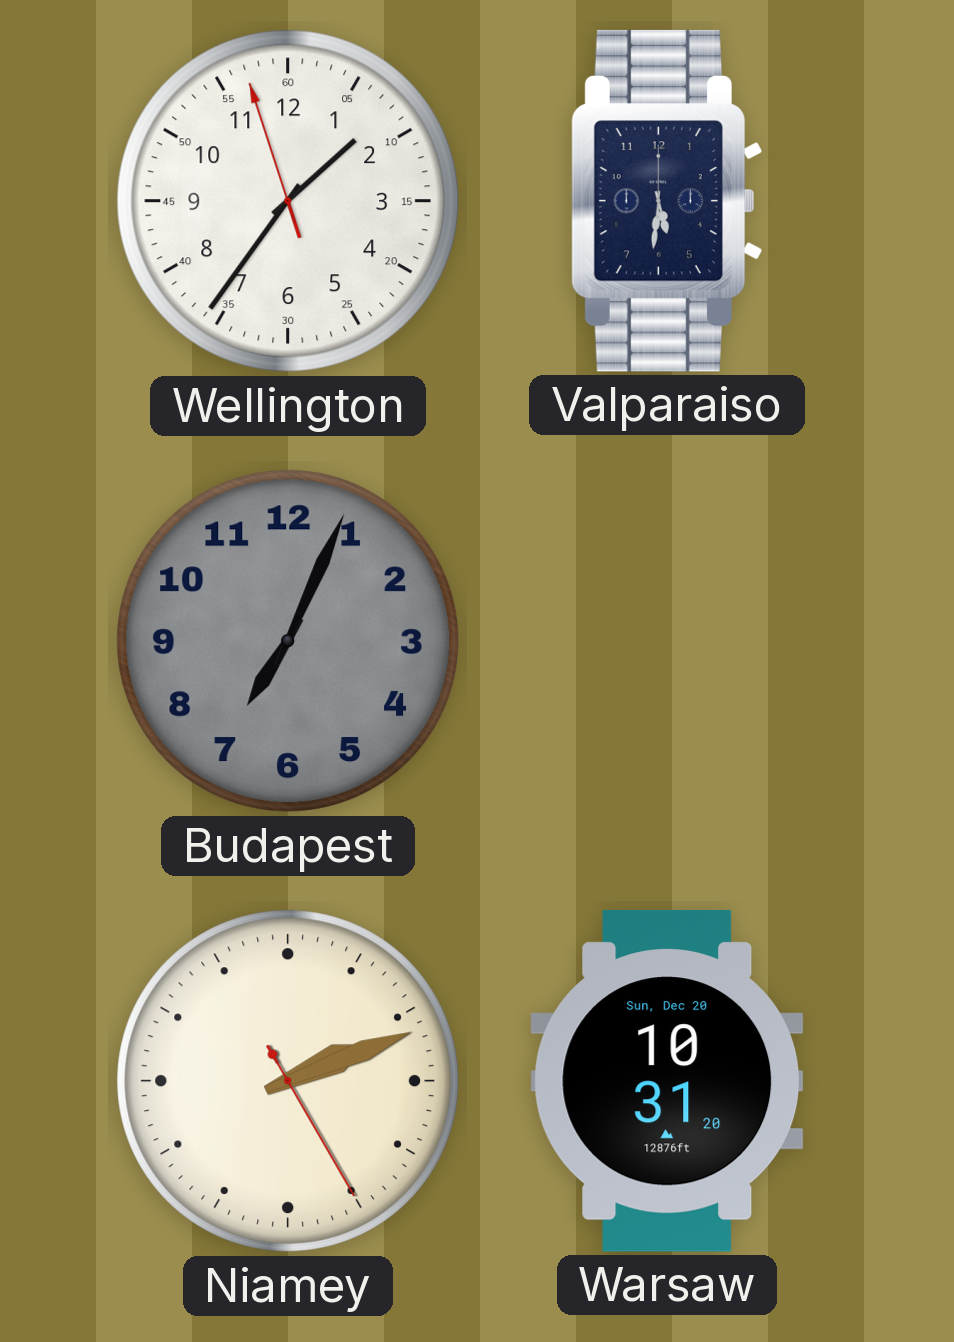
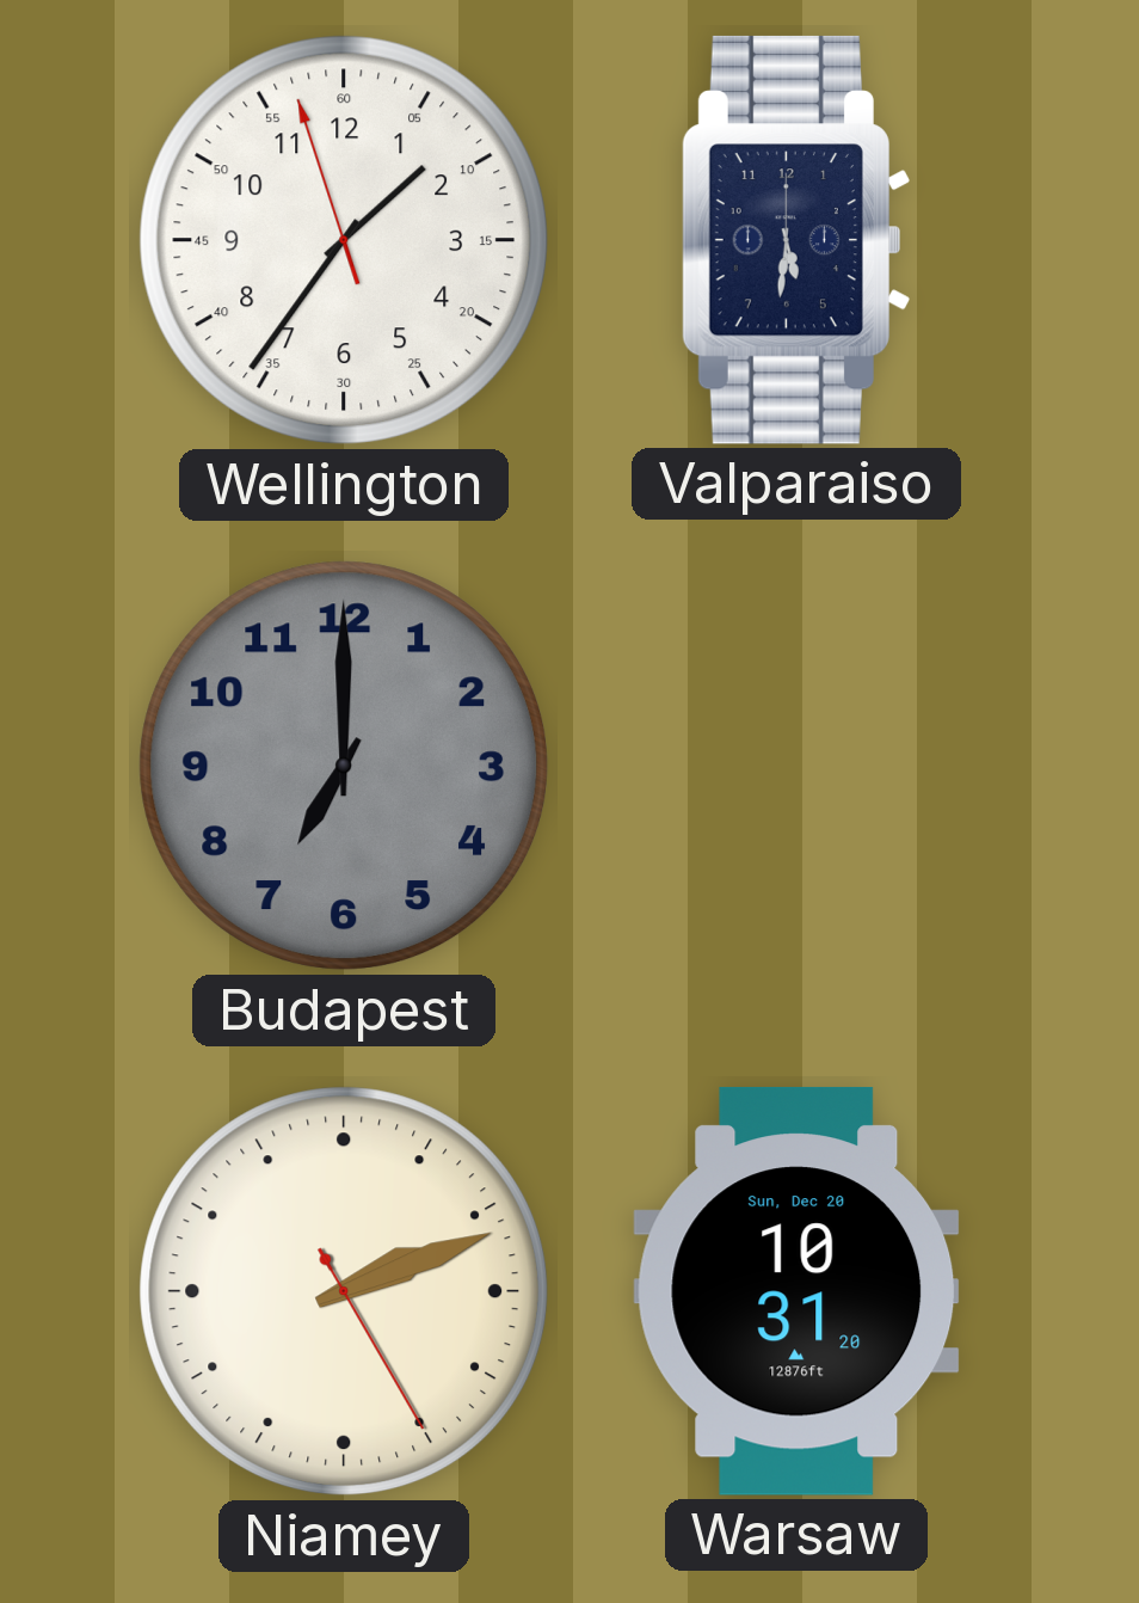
Budapest: 7:04 -> 7:00
